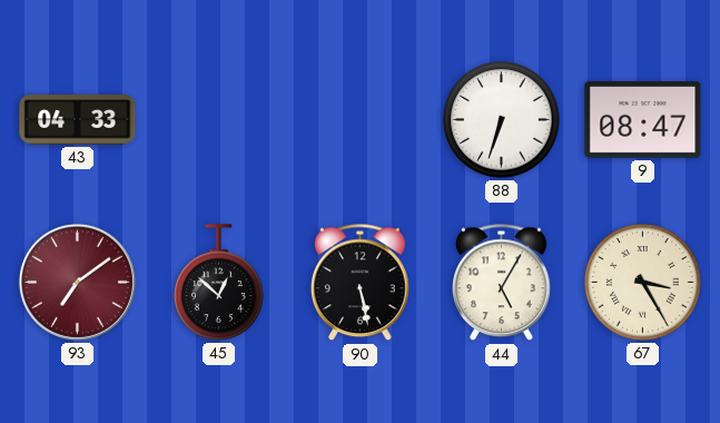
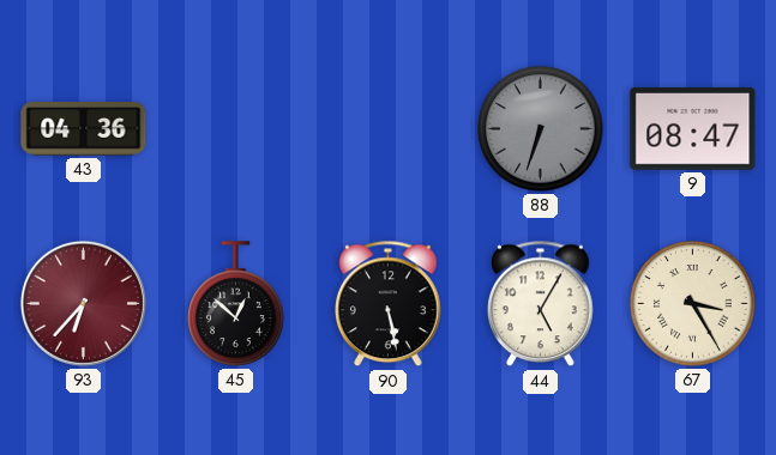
43: 04:33 -> 04:36
88 dial: white -> grey
93: 7:09 -> 6:37
